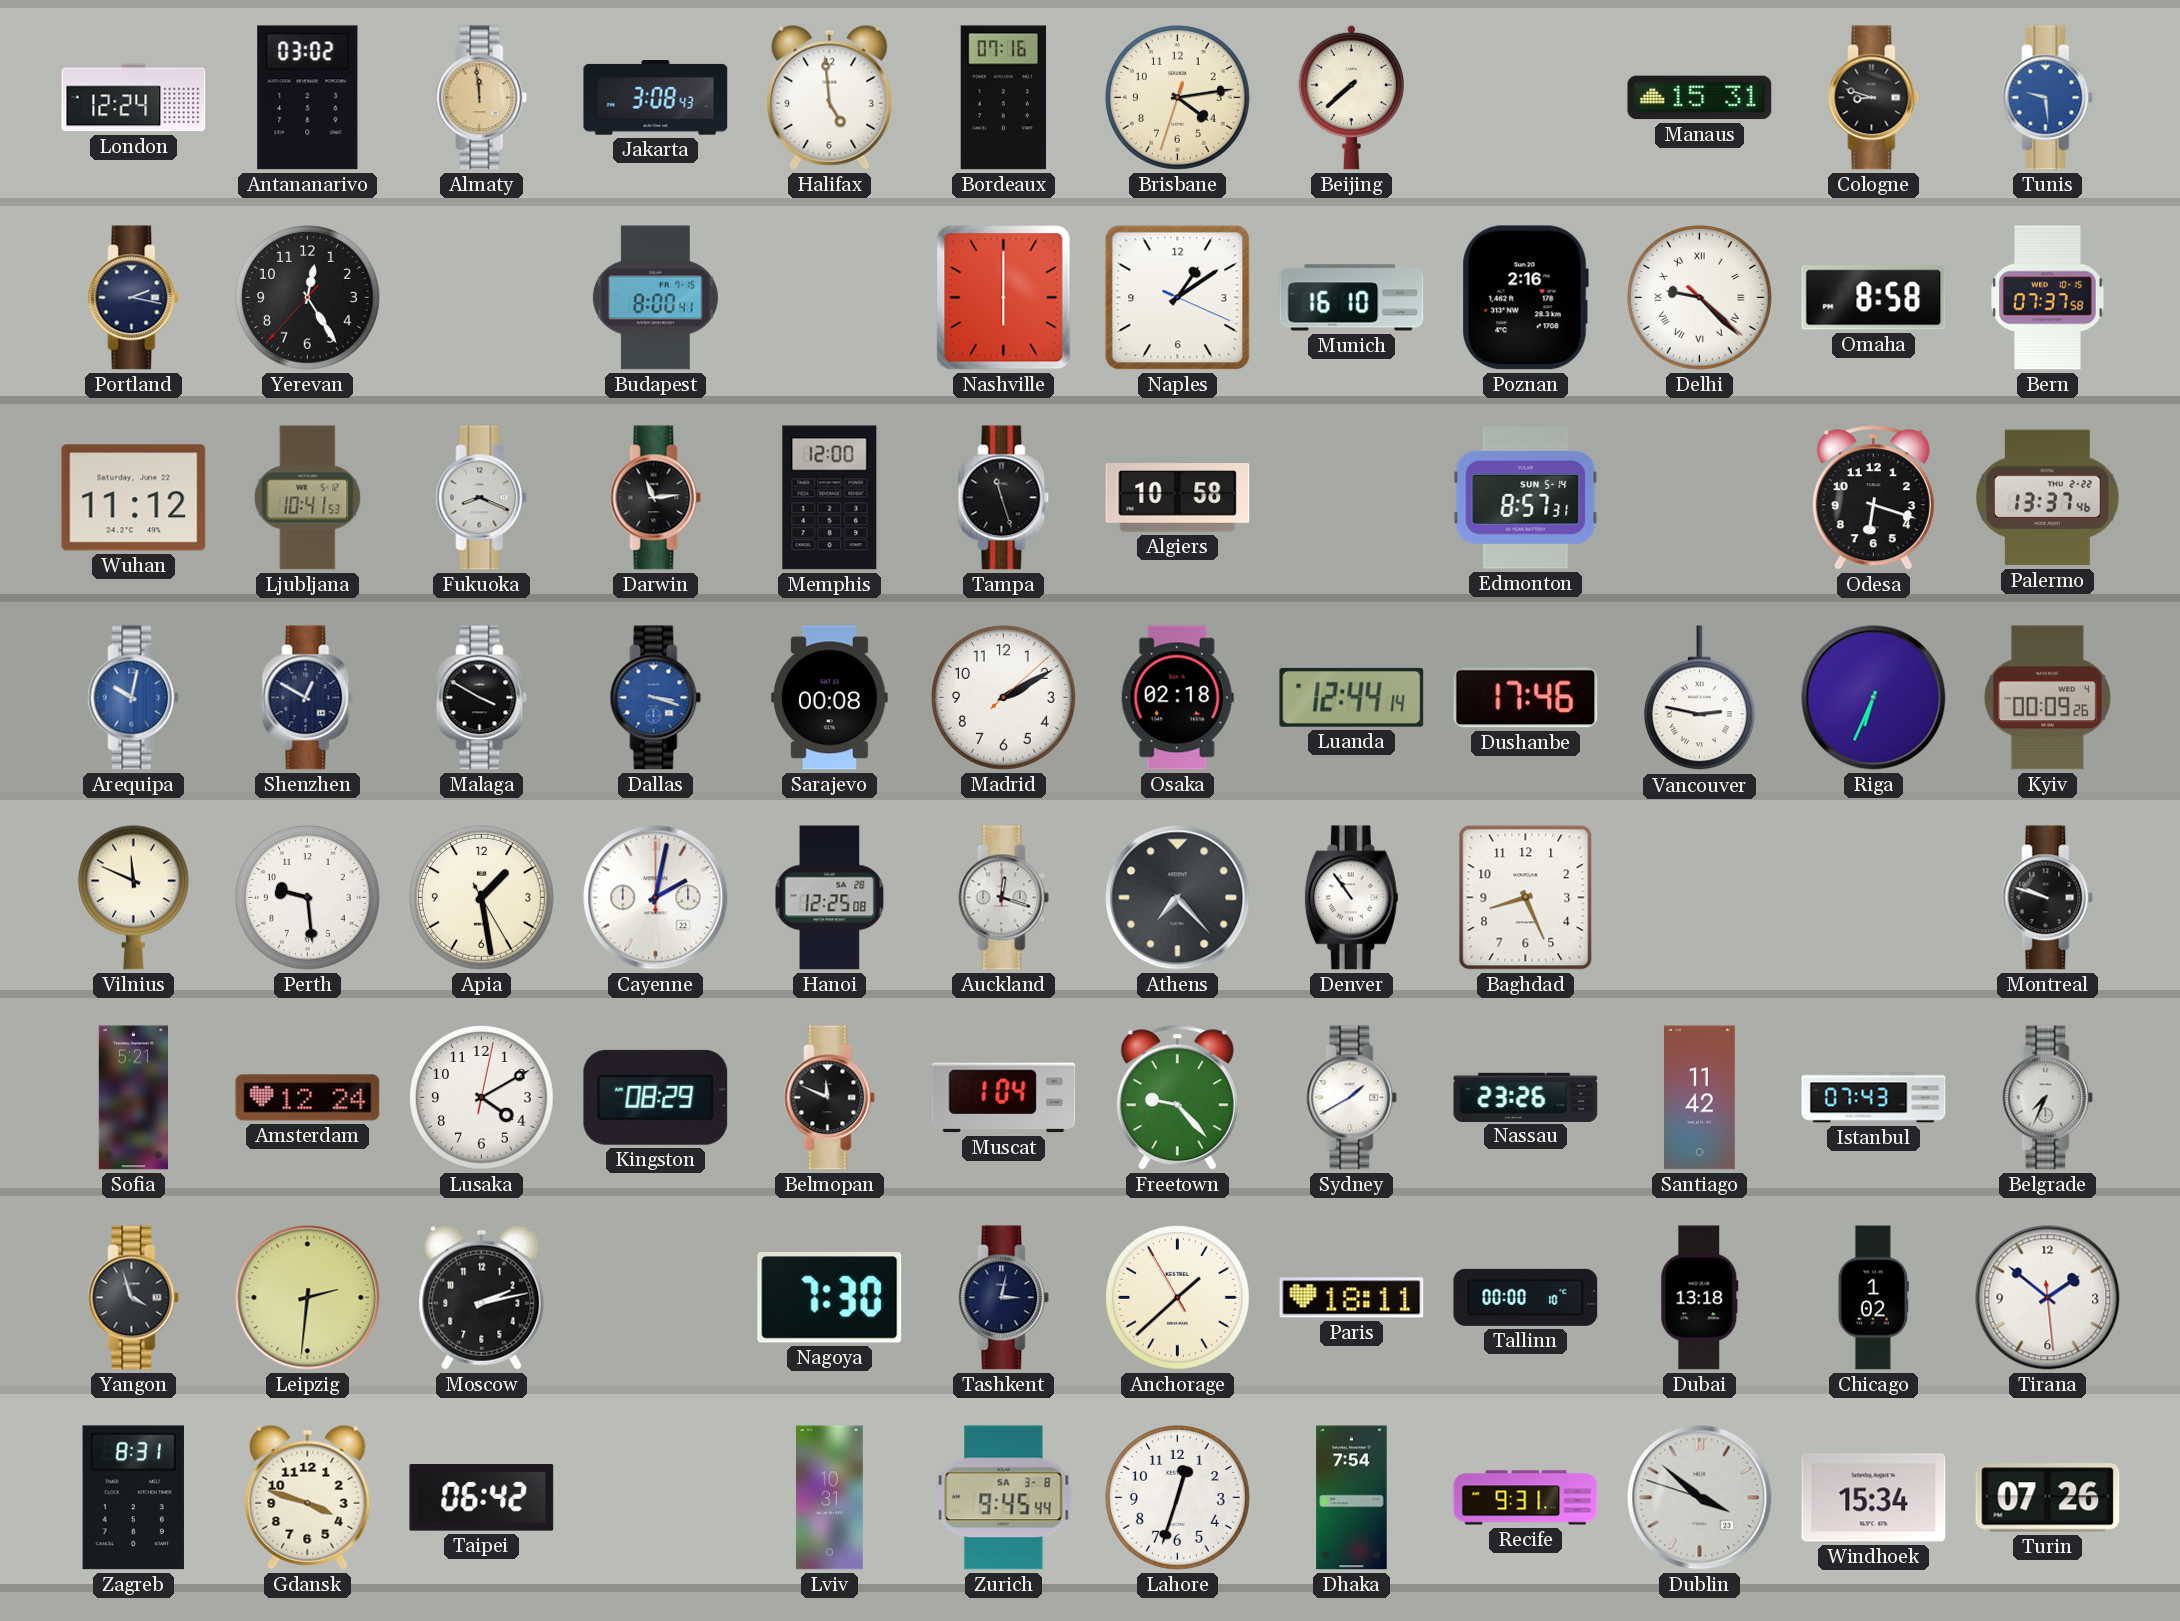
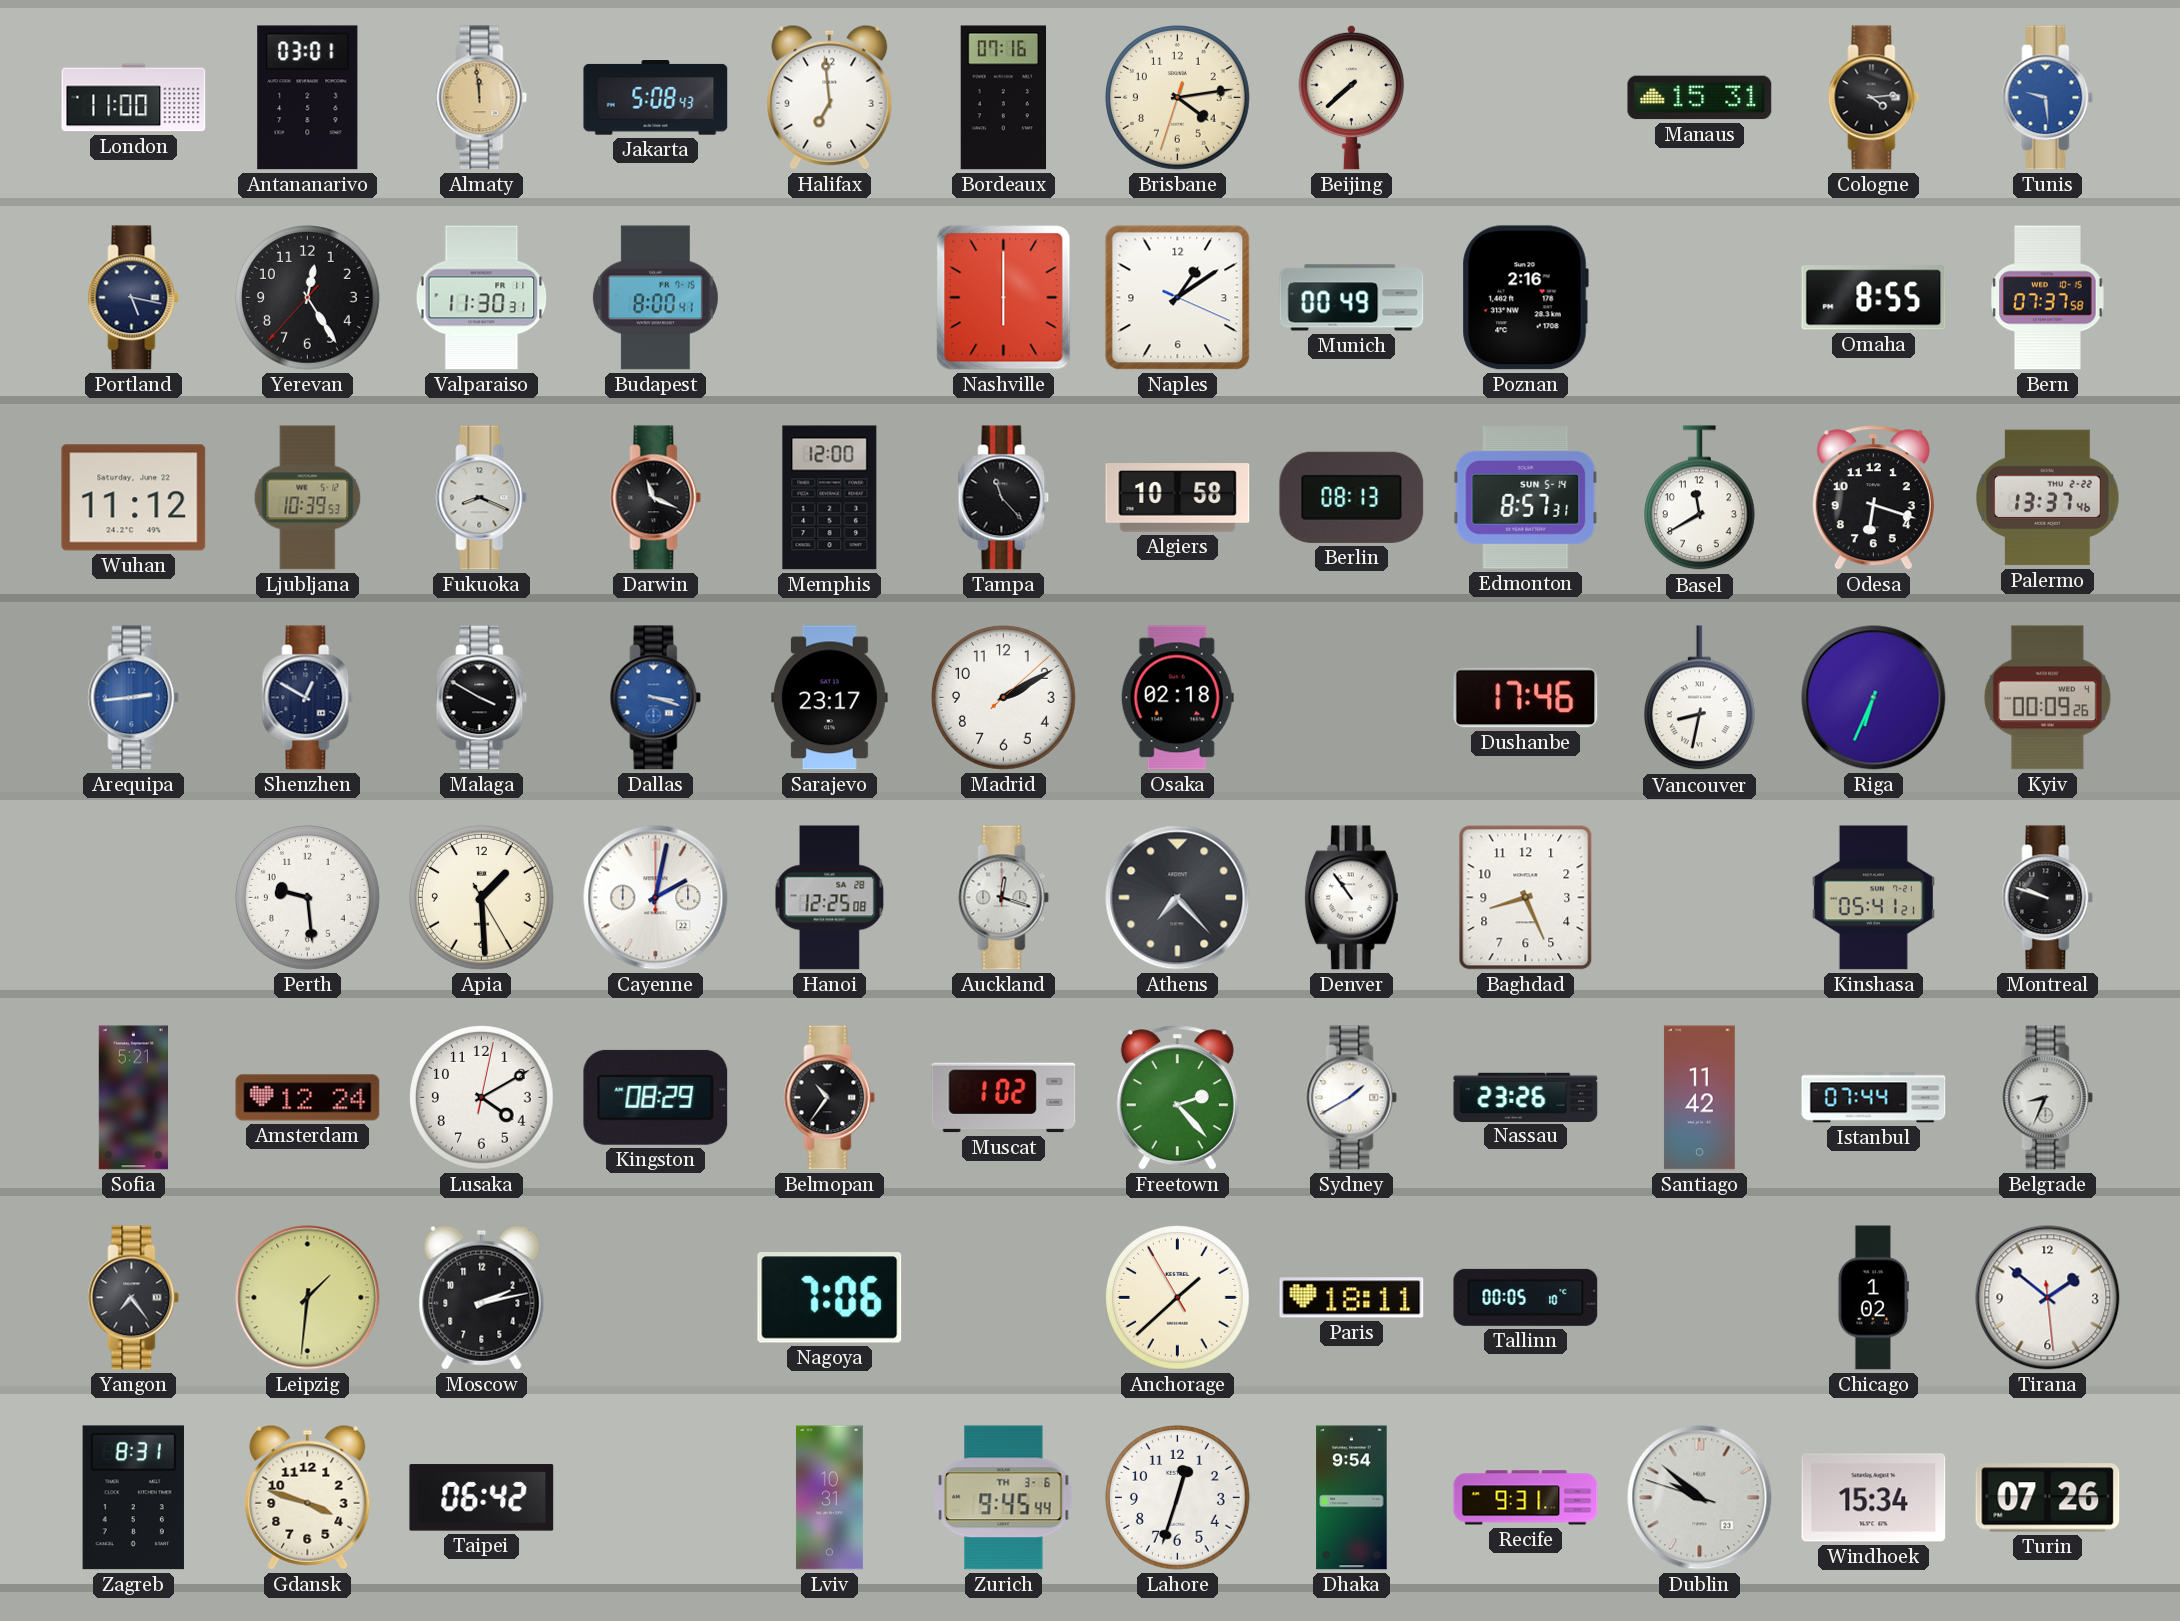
London: 12:24 -> 11:00
Antananarivo: 03:02 -> 03:01
Jakarta: 3:08 -> 5:08
Halifax: 4:59 -> 6:59
Cologne: 8:48 -> 4:14
Portland: 2:17 -> 5:17
Valparaiso: none -> 11:30
Munich: 16:10 -> 00:49
Delhi: 9:22 -> none
Omaha: 8:58 -> 8:55
Ljubljana: 10:41 -> 10:39
Darwin: 11:14 -> 11:19
Tampa: 11:27 -> 11:23
Berlin: none -> 08:13
Basel: none -> 11:40
Arequipa: 10:02 -> 2:44
Sarajevo: 00:08 -> 23:17
Luanda: 12:44 -> none
Vancouver: 2:47 -> 8:32
Vilnius: 11:49 -> none
Apia: 1:28 -> 1:29
Kinshasa: none -> 05:41
Belmopan: 11:49 -> 10:36
Muscat: 1:04 -> 1:02
Freetown: 9:23 -> 2:23
Istanbul: 07:43 -> 07:44
Belgrade: 7:34 -> 8:34
Yangon: 3:57 -> 7:24
Leipzig: 2:31 -> 1:31
Nagoya: 7:30 -> 7:06
Tashkent: 3:02 -> none
Tallinn: 00:00 -> 00:05
Dubai: 13:18 -> none
Zurich date: SA 3-8 -> TH 3-6
Dhaka: 7:54 -> 9:54
Dublin: 3:51 -> 9:51
